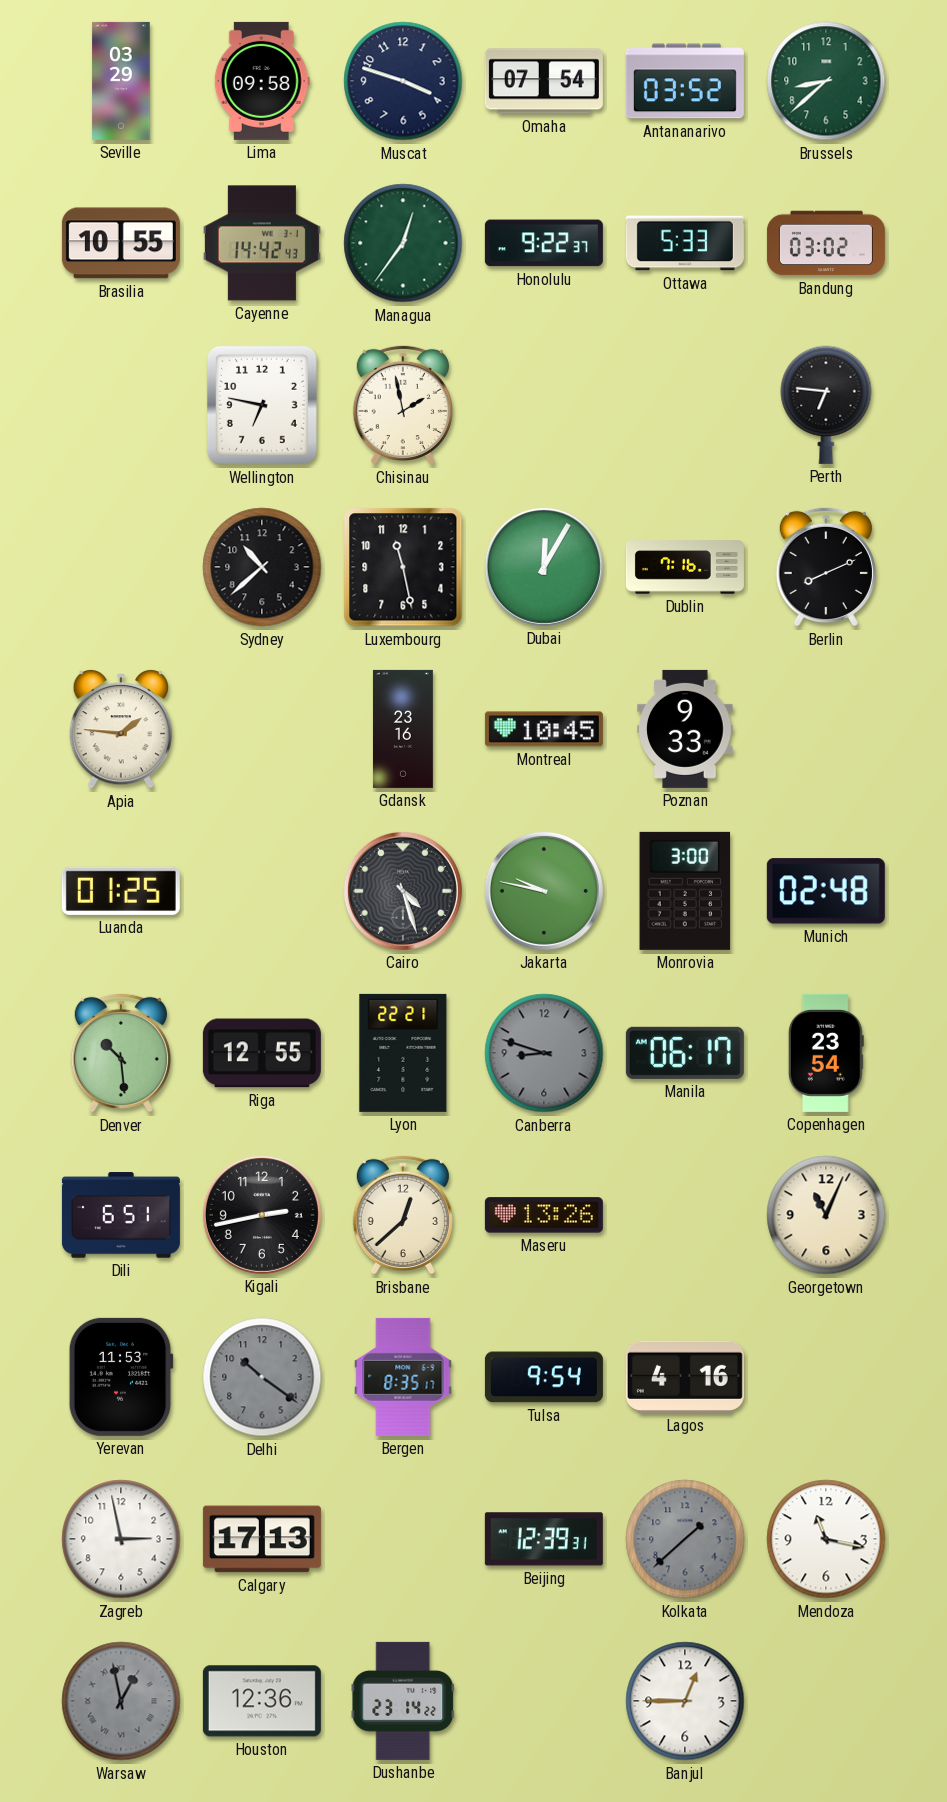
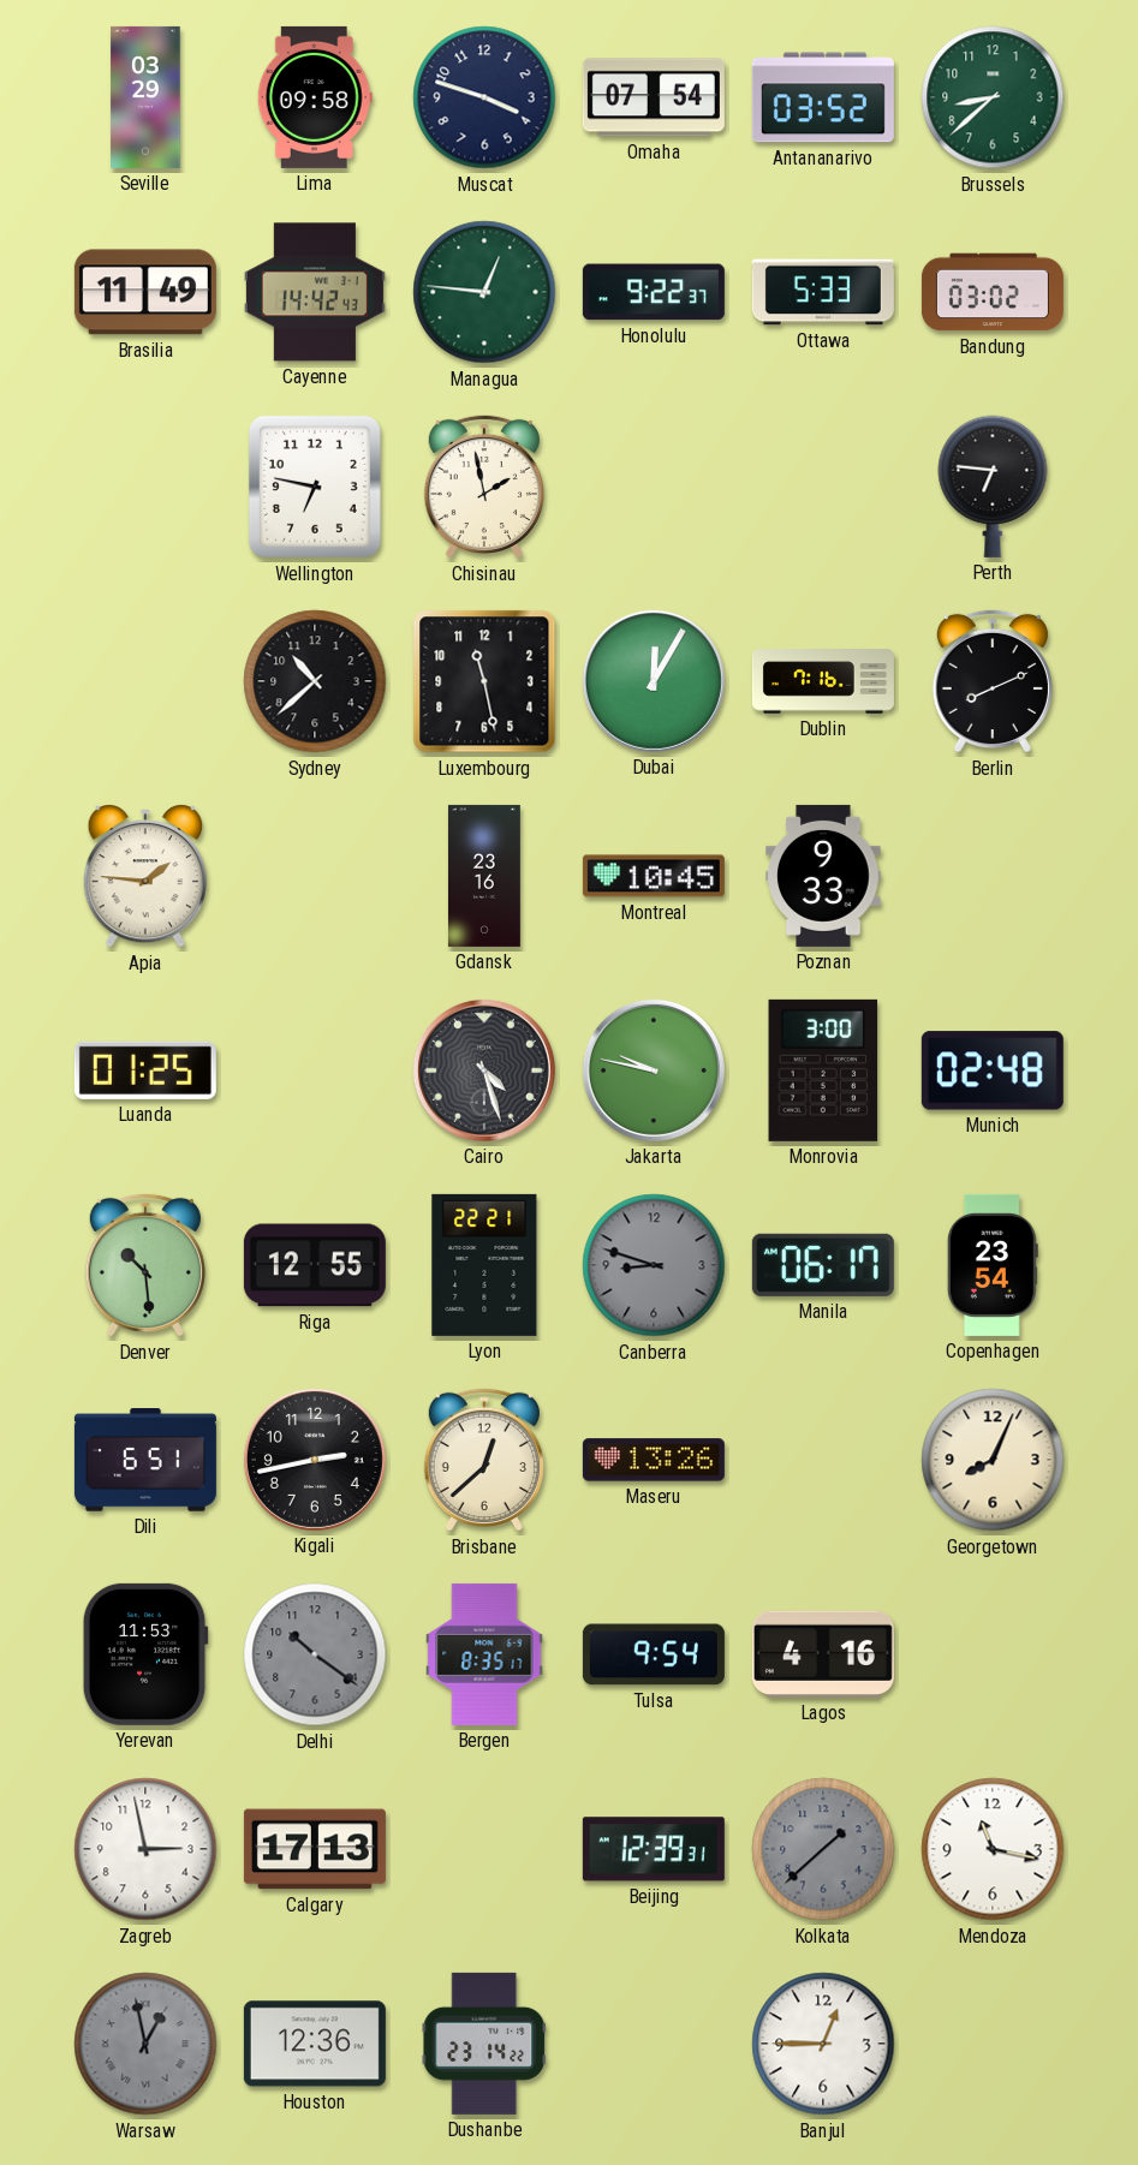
Brasilia: 10:55 -> 11:49
Managua: 12:36 -> 12:46
Georgetown: 11:04 -> 8:04
